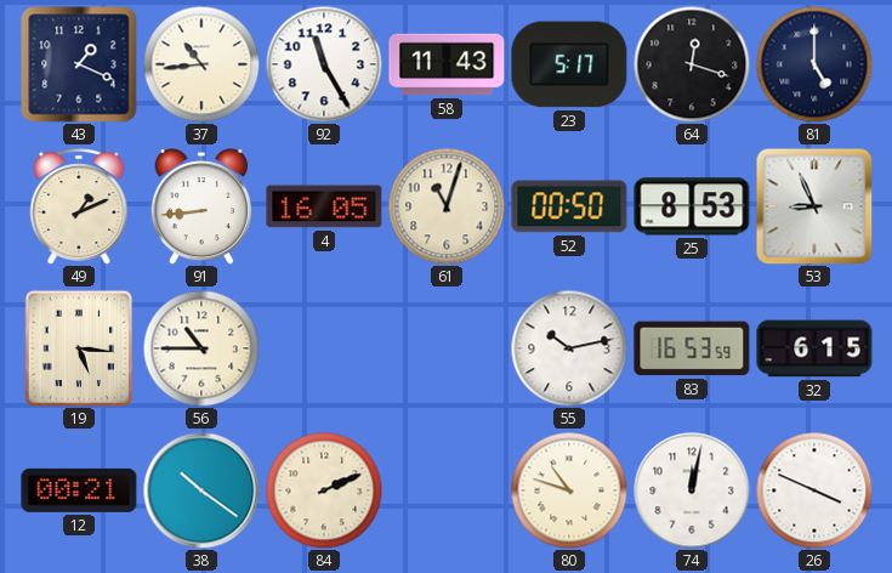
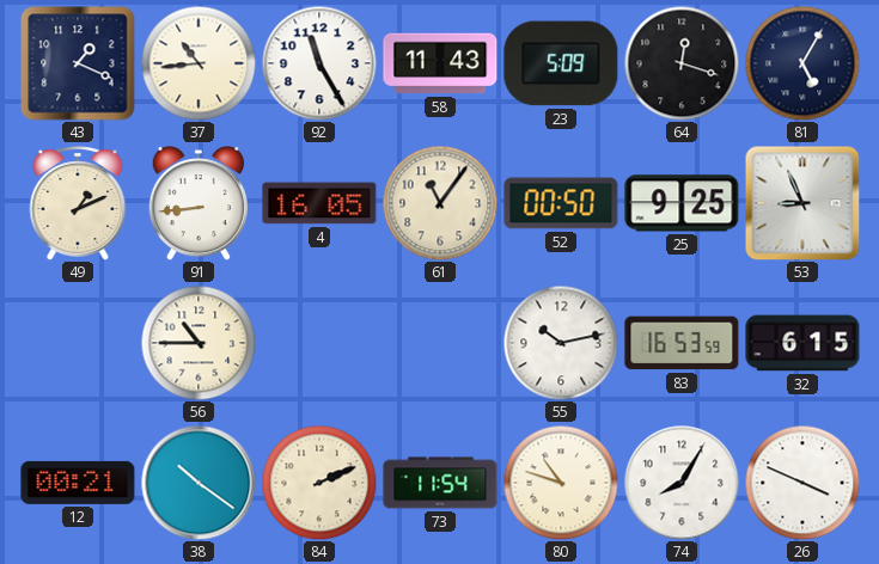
23: 5:17 -> 5:09
81: 5:00 -> 5:05
61: 11:03 -> 11:06
25: 8:53 -> 9:25
19: 5:16 -> none
73: none -> 11:54
74: 12:02 -> 8:05
